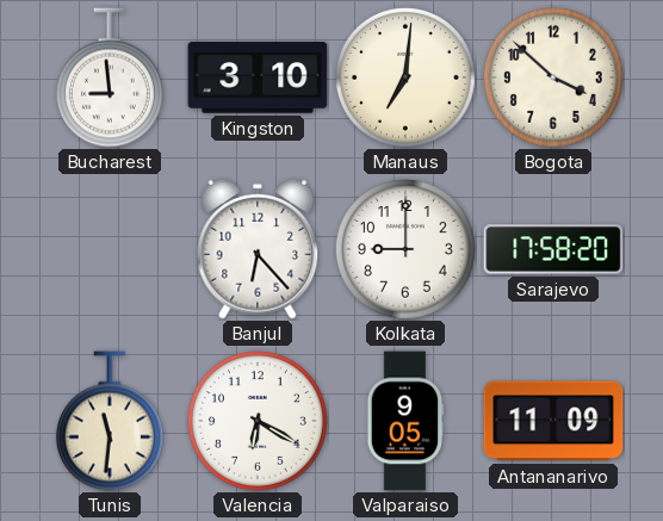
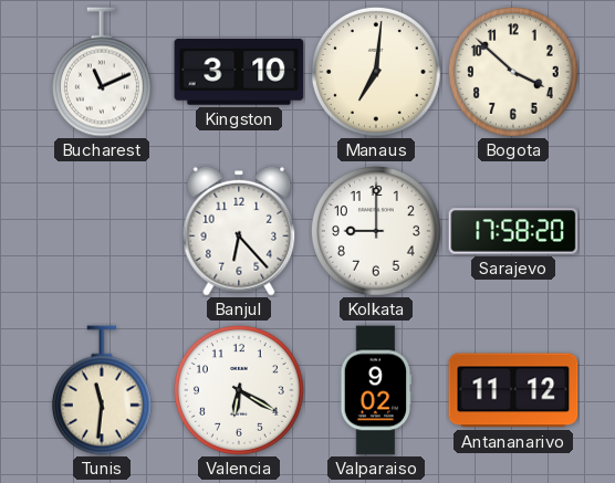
Bucharest: 8:59 -> 11:11
Valparaiso: 9:05 -> 9:02
Antananarivo: 11:09 -> 11:12
